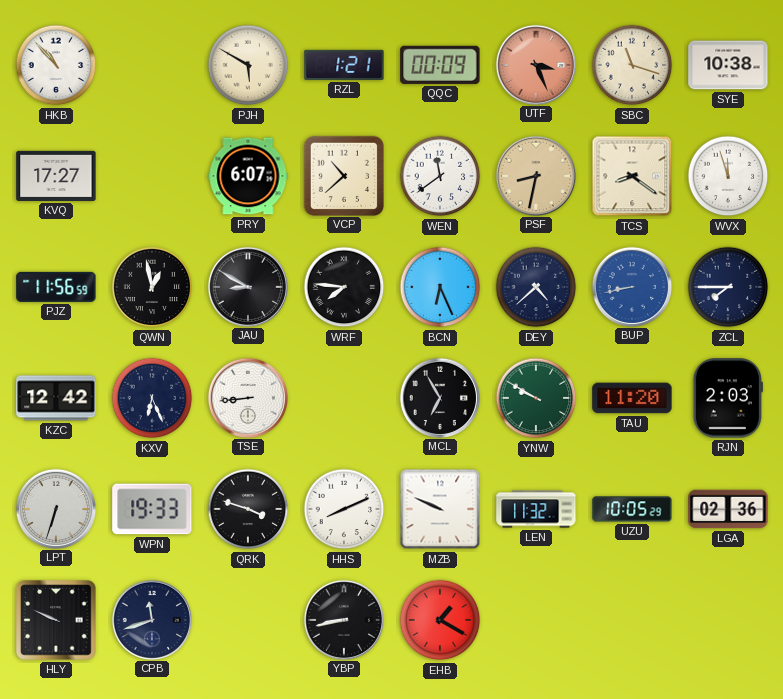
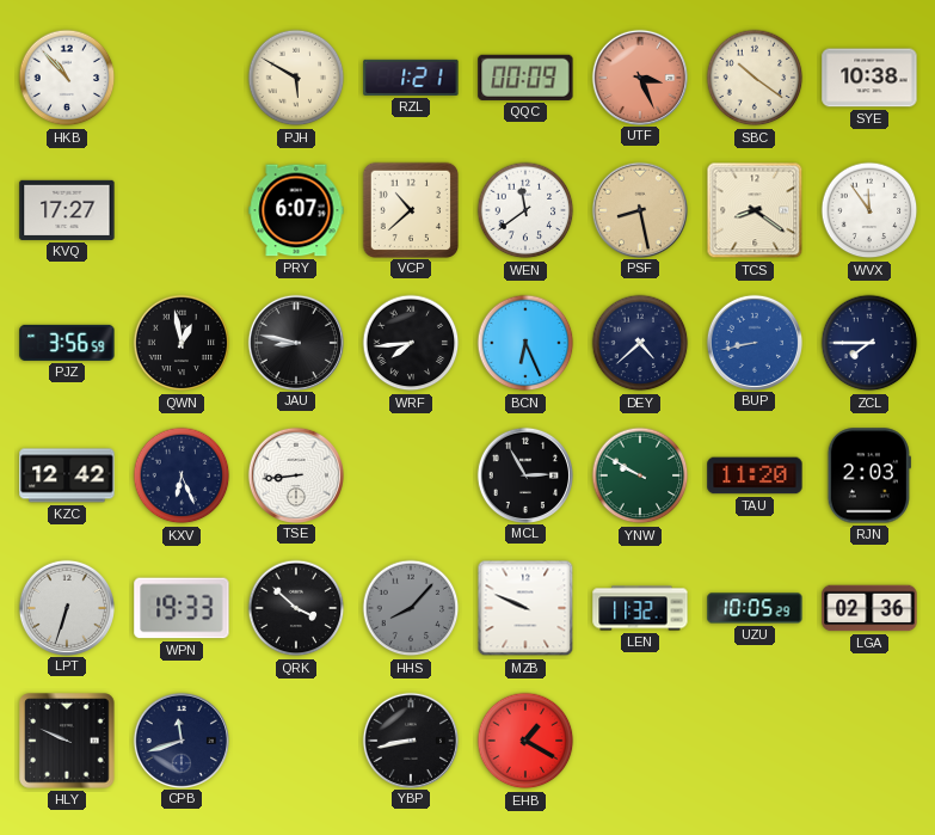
SBC: 11:18 -> 10:21
PSF: 8:32 -> 8:28
WVX: 11:57 -> 11:54
PJZ: 11:56 -> 3:56
JAU: 8:50 -> 8:47
WRF: 7:46 -> 7:44
MCL: 6:55 -> 2:55
QRK: 3:48 -> 3:52
HHS: 8:11 -> 8:07
HHS dial: white -> grey
